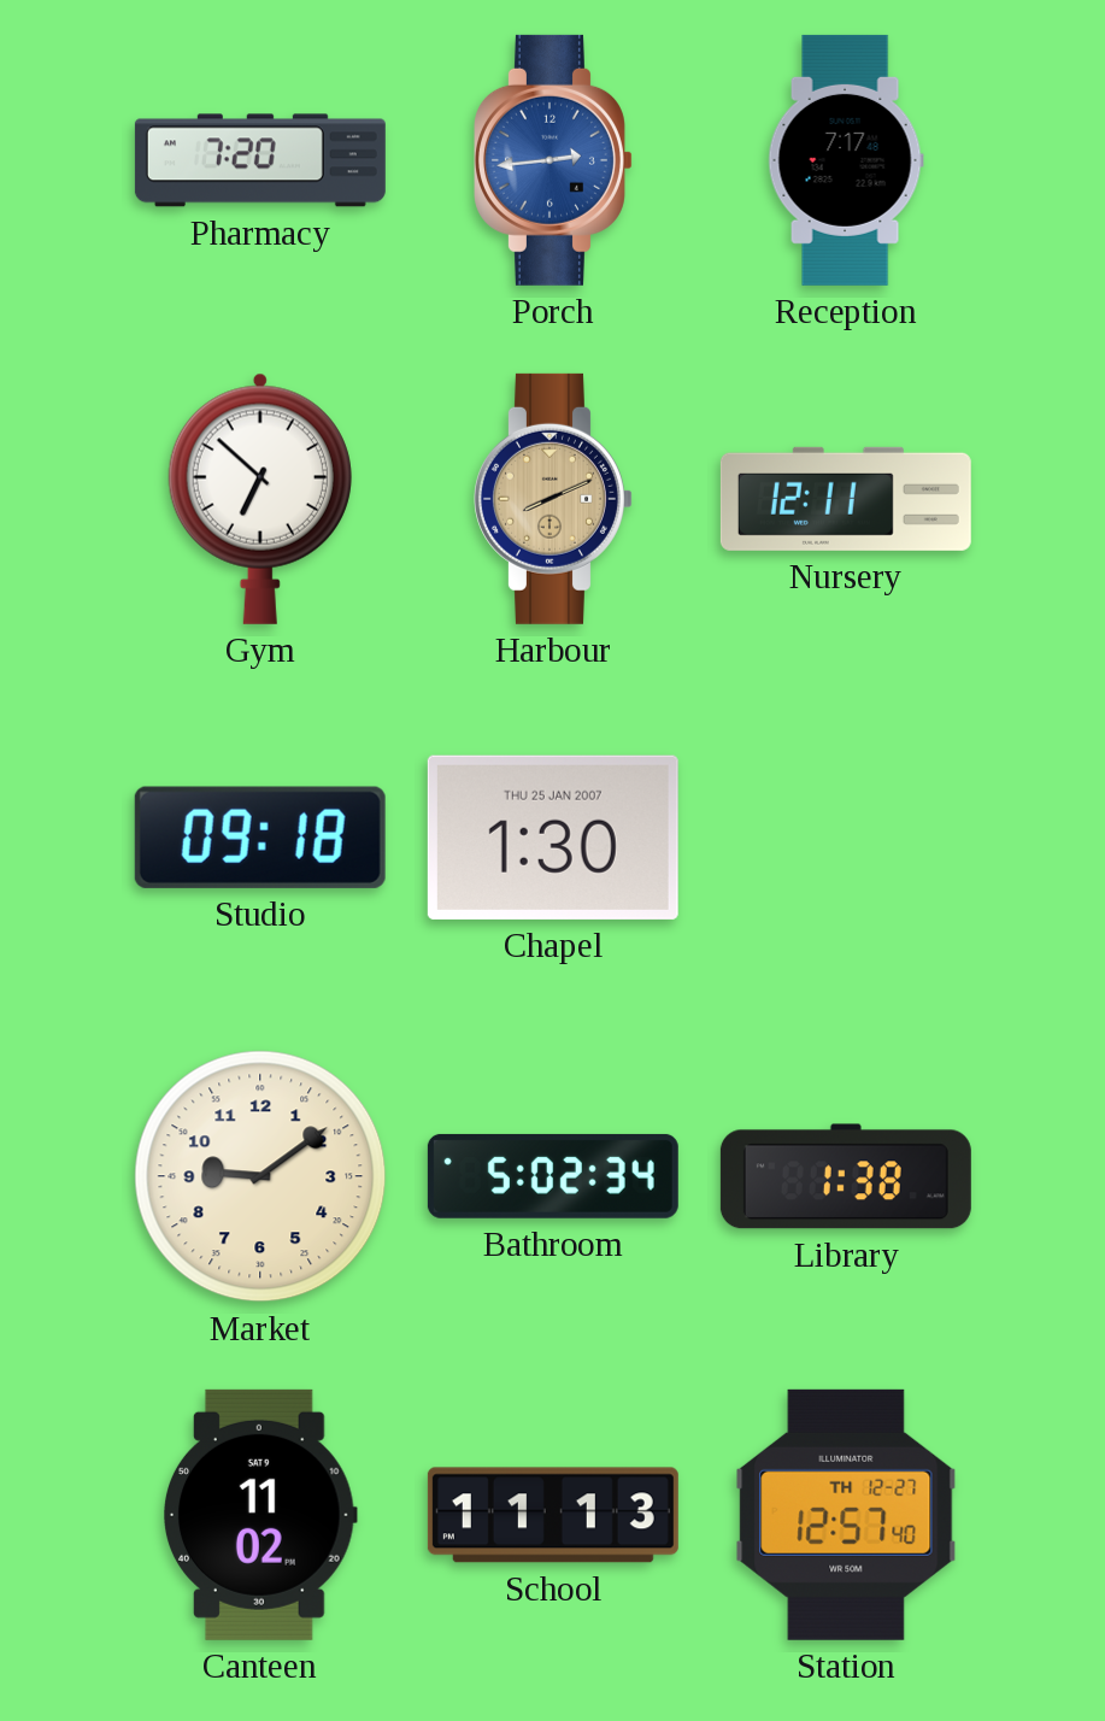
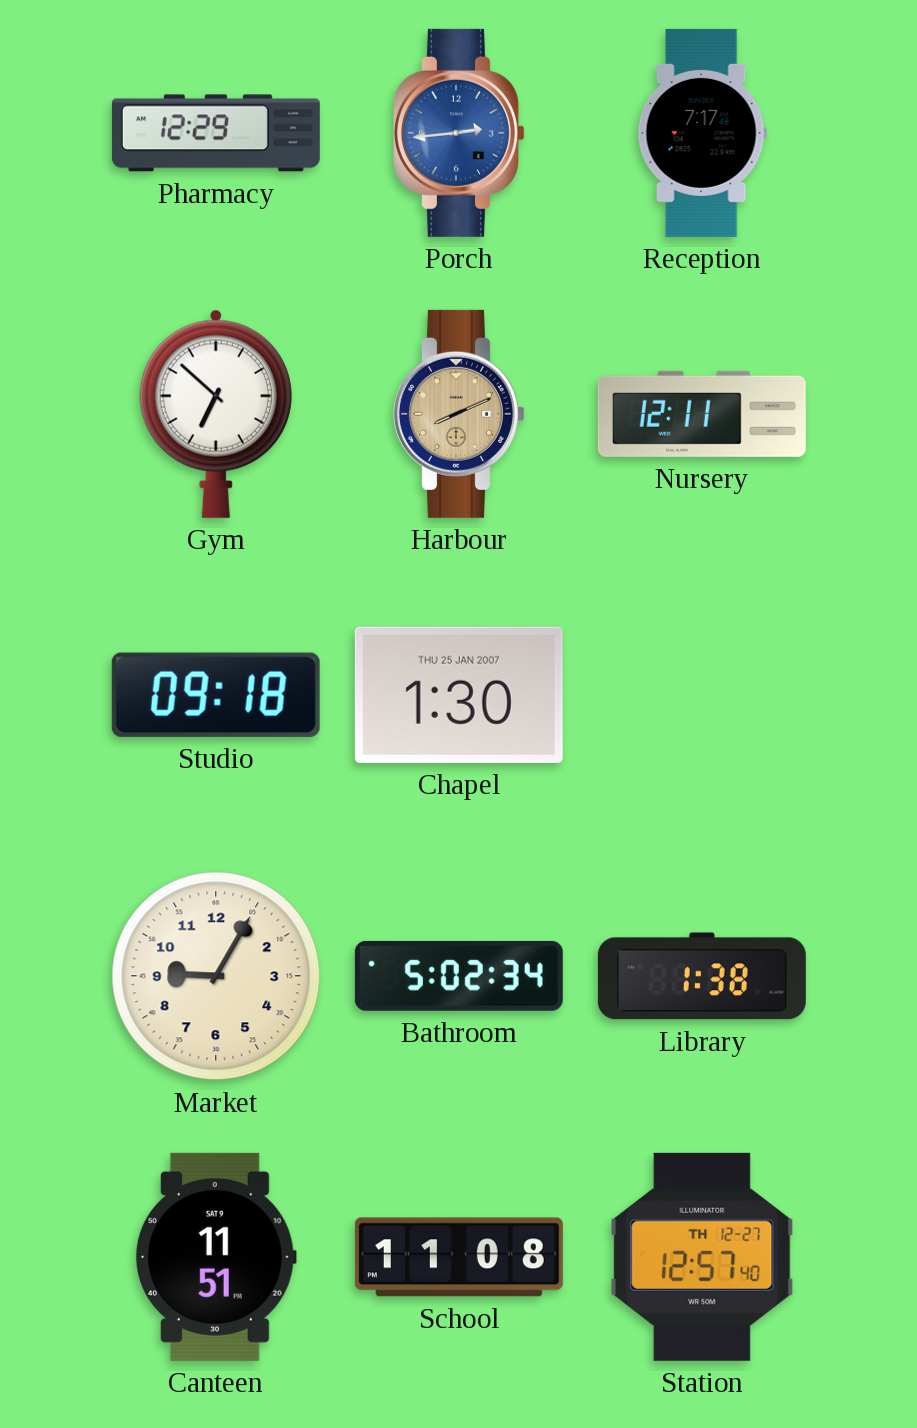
Pharmacy: 7:20 -> 12:29
Market: 9:09 -> 9:05
Canteen: 11:02 -> 11:51
School: 11:13 -> 11:08
